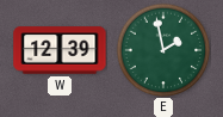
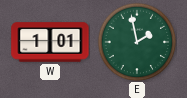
W: 12:39 -> 1:01
